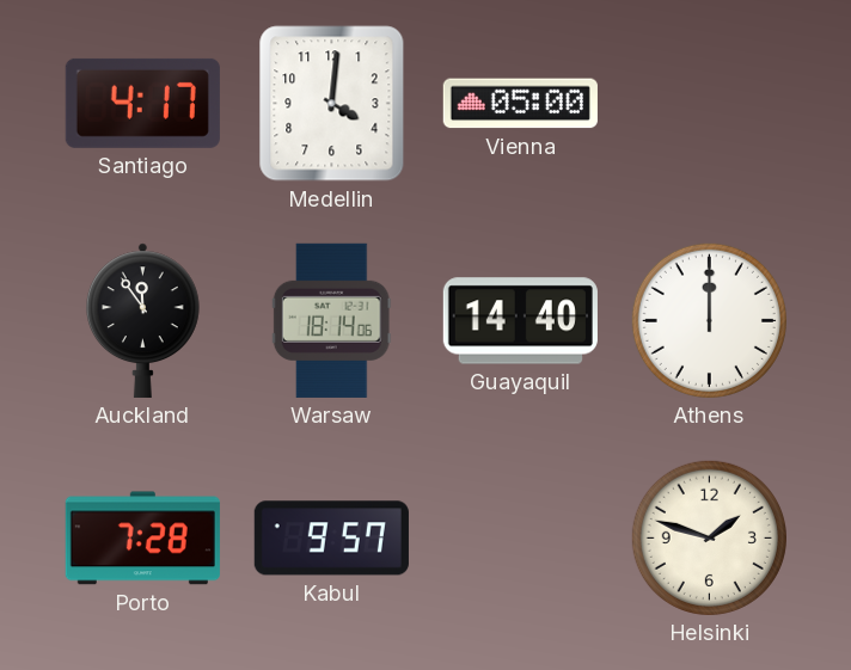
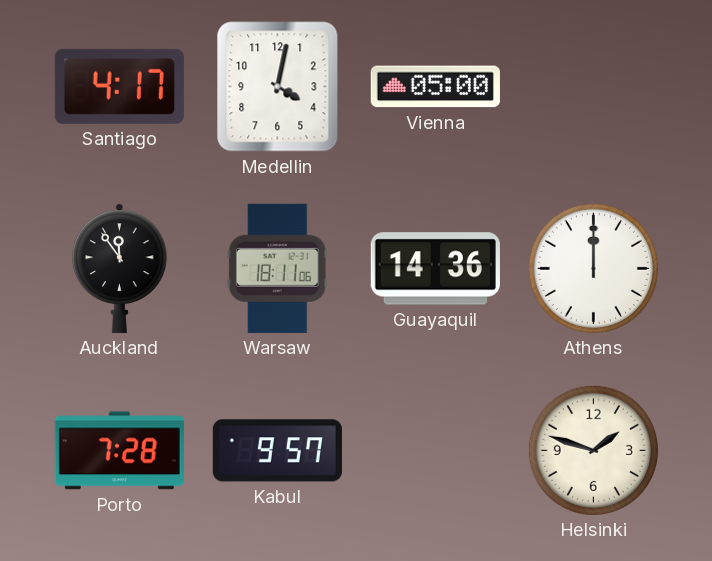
Medellin: 4:01 -> 4:02
Warsaw: 18:14 -> 18:11
Guayaquil: 14:40 -> 14:36
